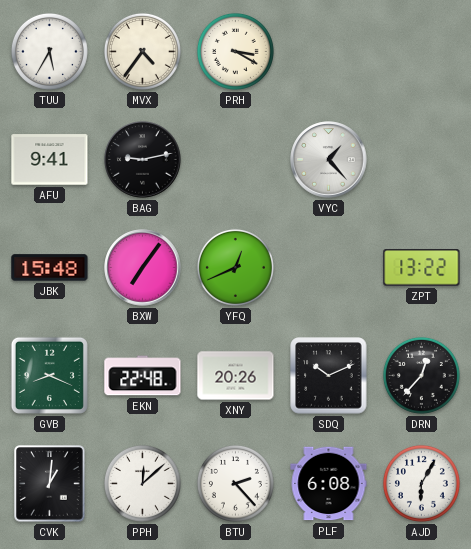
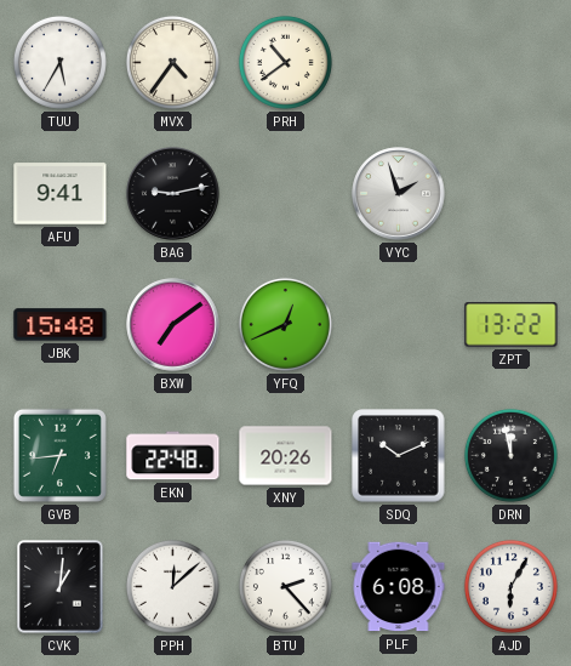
PRH: 3:20 -> 10:39
VYC: 1:23 -> 1:57
BXW: 7:06 -> 7:09
GVB: 8:19 -> 6:44
DRN: 12:37 -> 11:58
